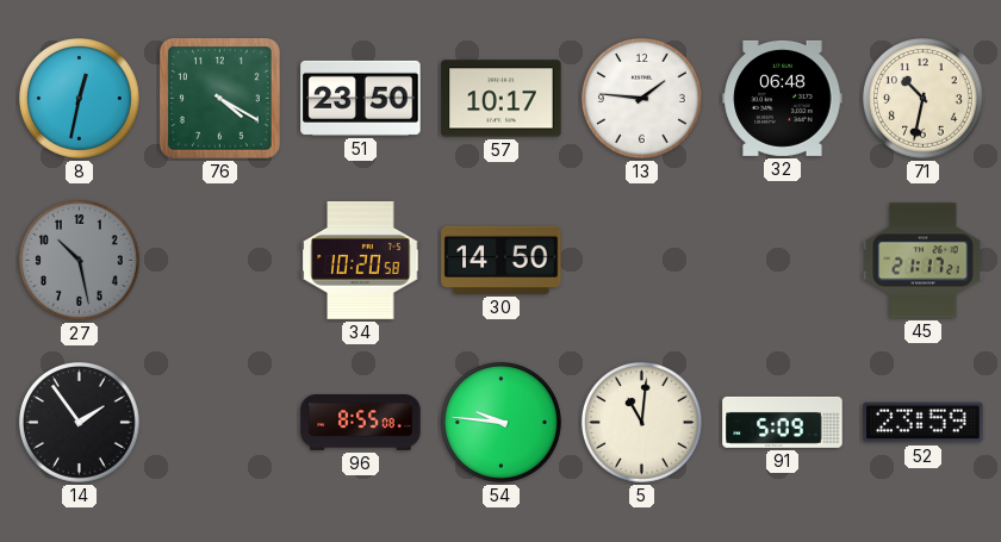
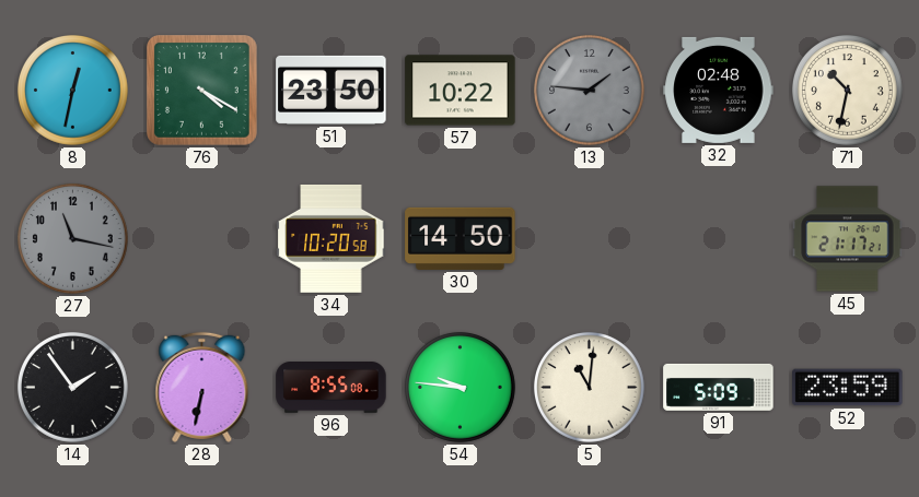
57: 10:17 -> 10:22
13 dial: white -> grey
32: 06:48 -> 02:48
27: 10:28 -> 11:17
28: none -> 6:32
